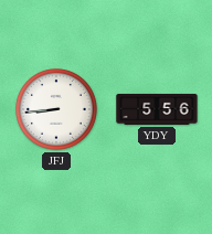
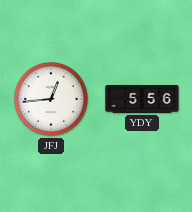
JFJ: 8:44 -> 12:44
